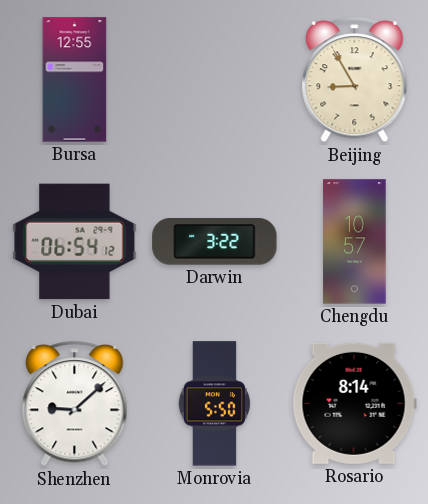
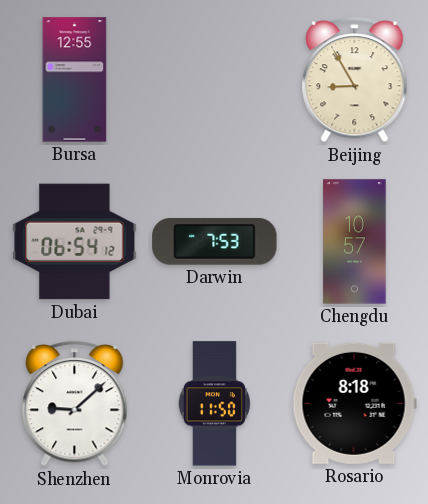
Darwin: 3:22 -> 7:53
Monrovia: 5:50 -> 11:50
Rosario: 8:14 -> 8:18
